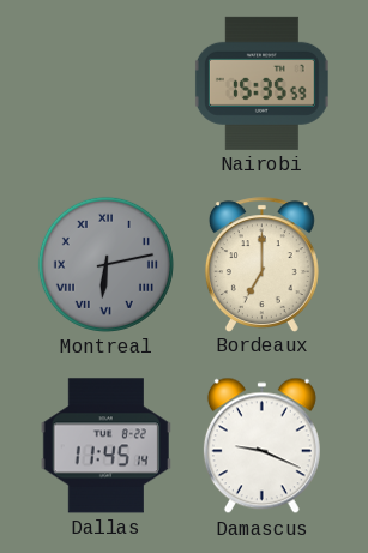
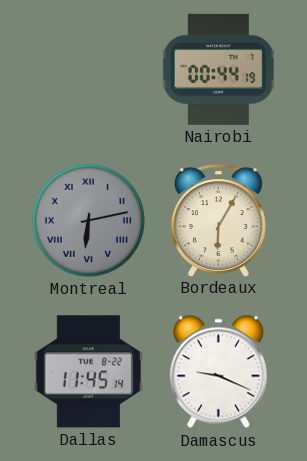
Nairobi: 15:35 -> 00:44
Bordeaux: 7:00 -> 6:05
